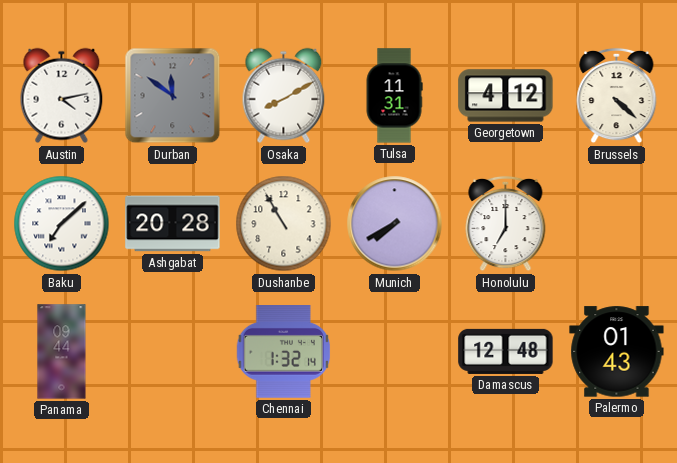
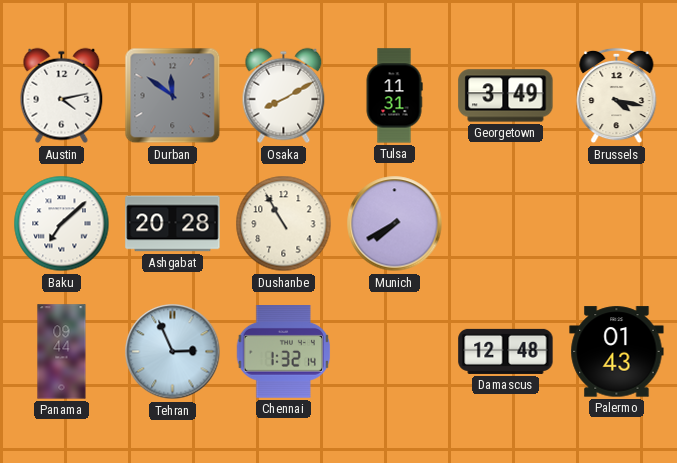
Georgetown: 4:12 -> 3:49
Brussels: 4:22 -> 4:17
Honolulu: 7:00 -> none
Tehran: none -> 2:56
